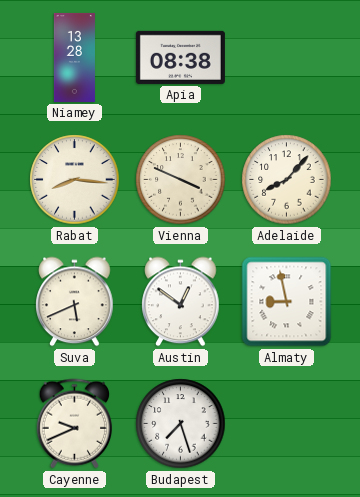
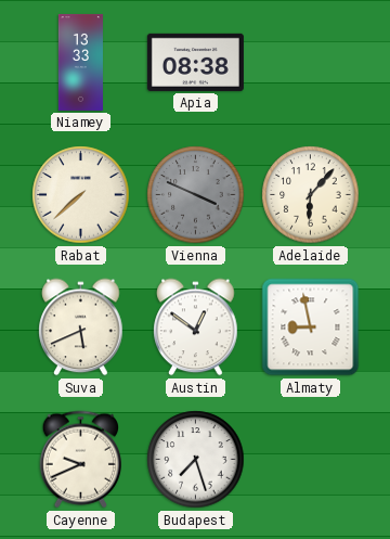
Niamey: 13:28 -> 13:33
Rabat: 8:16 -> 7:38
Vienna dial: cream -> grey
Adelaide: 8:07 -> 6:07
